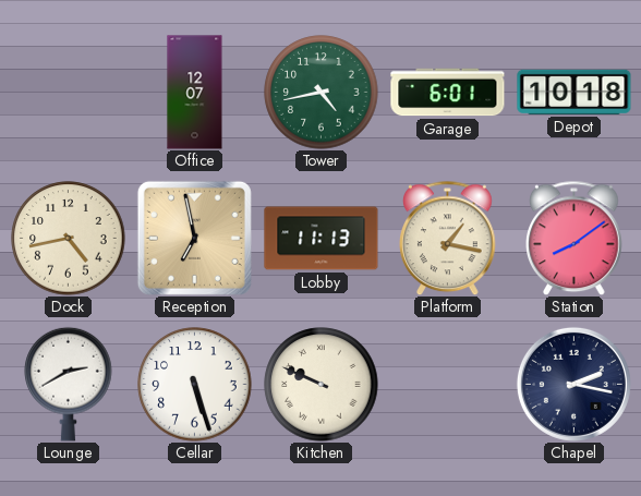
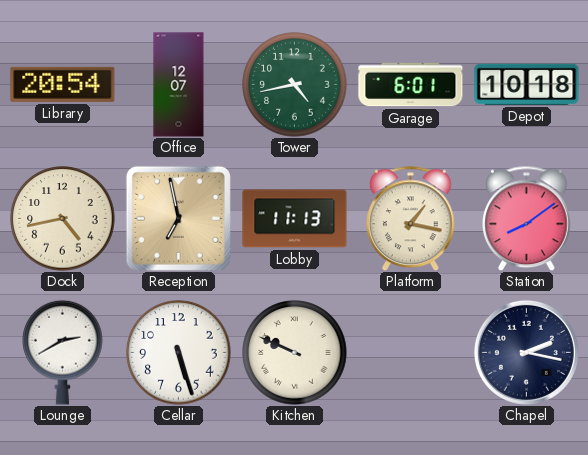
Library: none -> 20:54
